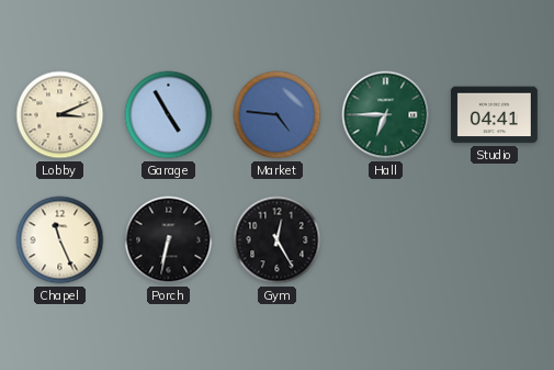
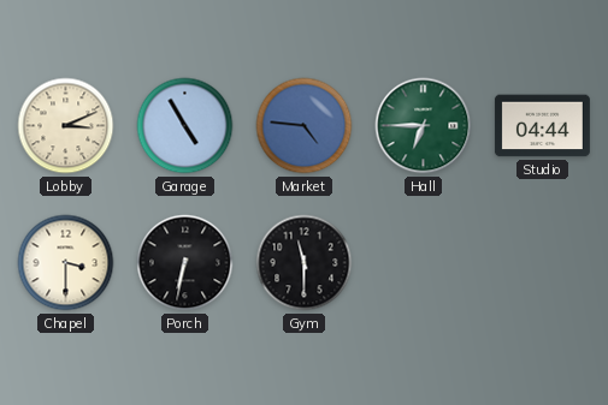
Studio: 04:41 -> 04:44
Chapel: 11:26 -> 3:30
Gym: 12:25 -> 11:30
